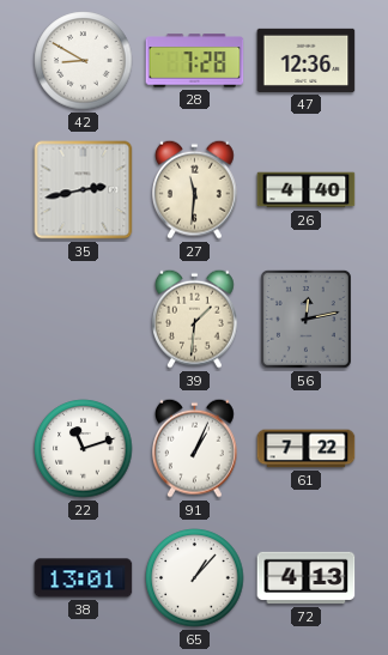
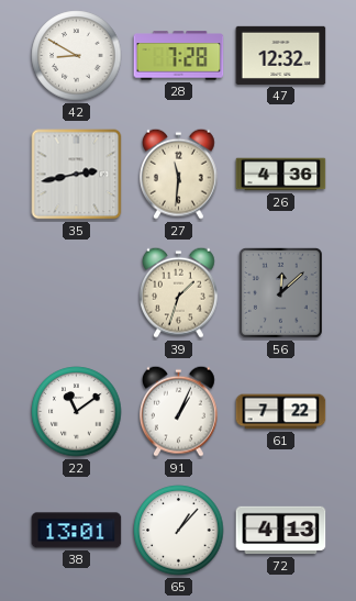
47: 12:36 -> 12:32
26: 4:40 -> 4:36
39: 1:31 -> 1:33
56: 12:13 -> 12:08
22: 11:12 -> 11:09
